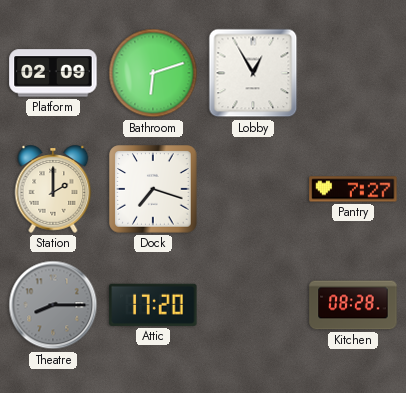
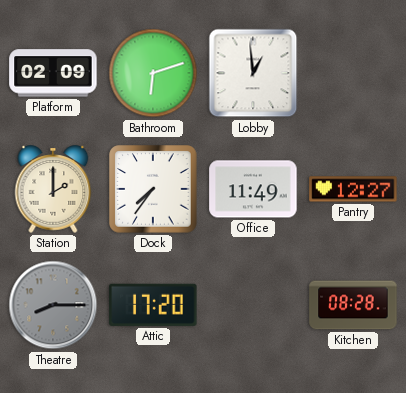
Lobby: 12:55 -> 12:59
Dock: 7:18 -> 7:36
Office: none -> 11:49
Pantry: 7:27 -> 12:27
